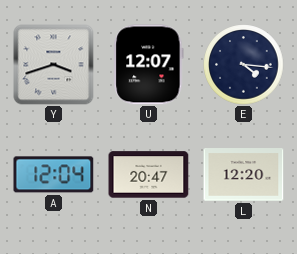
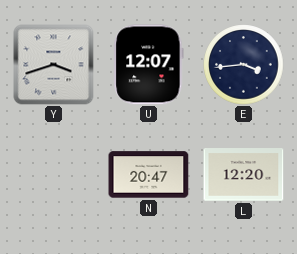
E: 4:16 -> 3:44
A: 12:04 -> none
